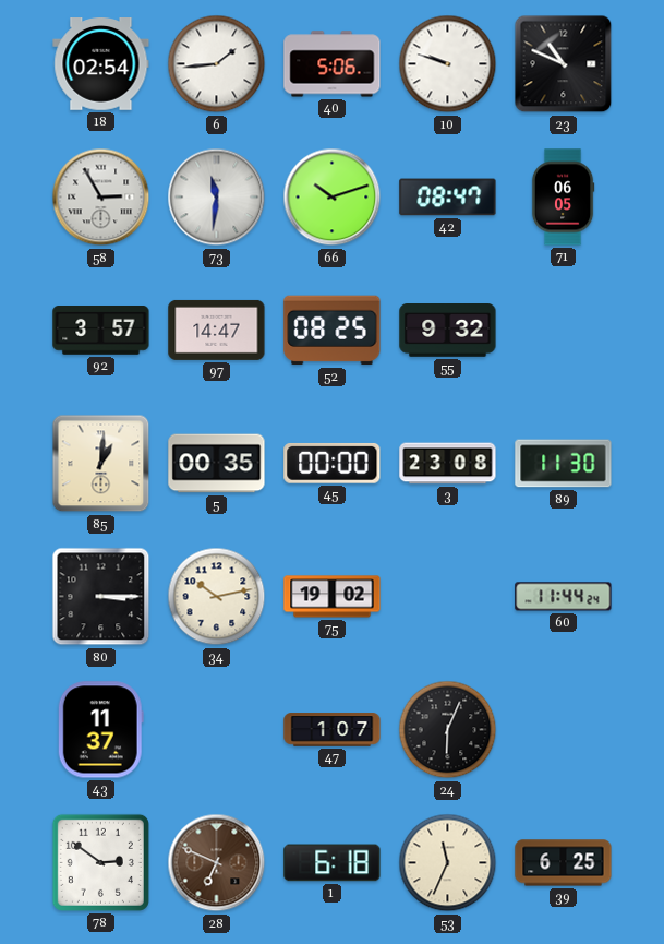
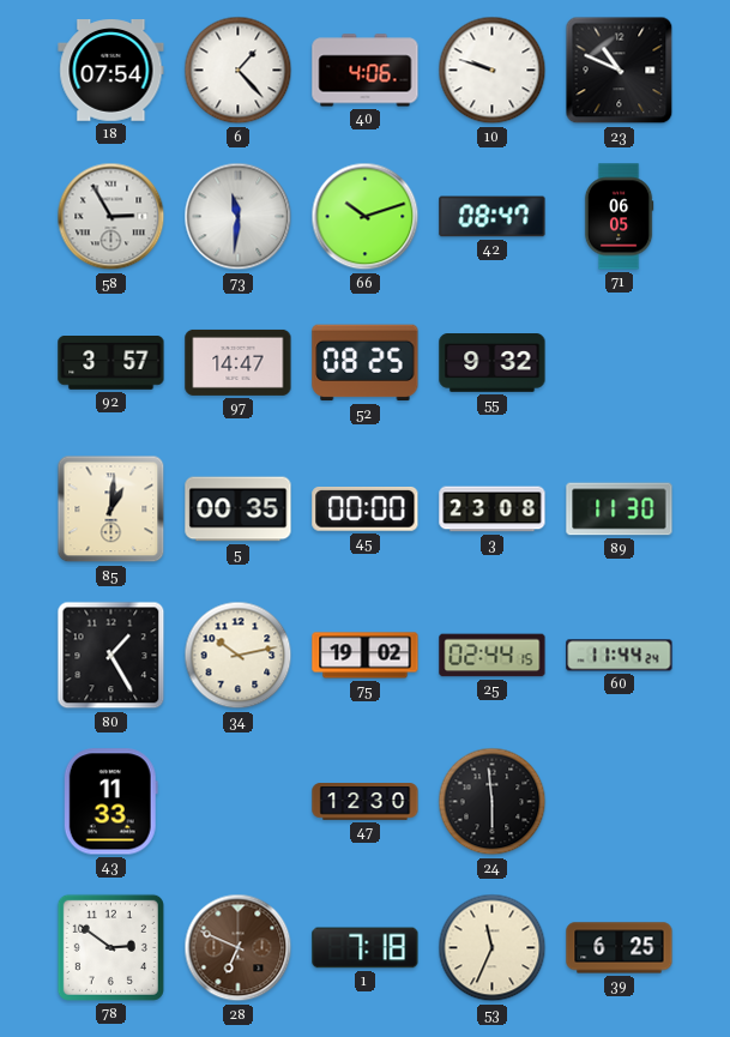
18: 02:54 -> 07:54
6: 1:44 -> 1:23
40: 5:06 -> 4:06
80: 3:15 -> 1:25
25: none -> 02:44
43: 11:37 -> 11:33
47: 1:07 -> 12:30
24: 6:04 -> 5:59
1: 6:18 -> 7:18
